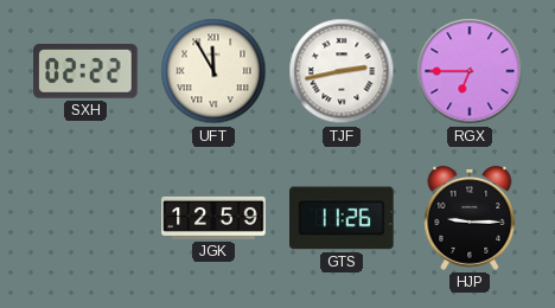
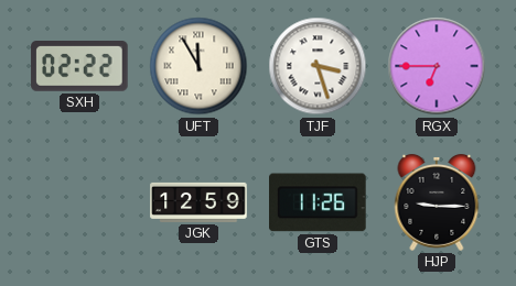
TJF: 2:43 -> 3:27
